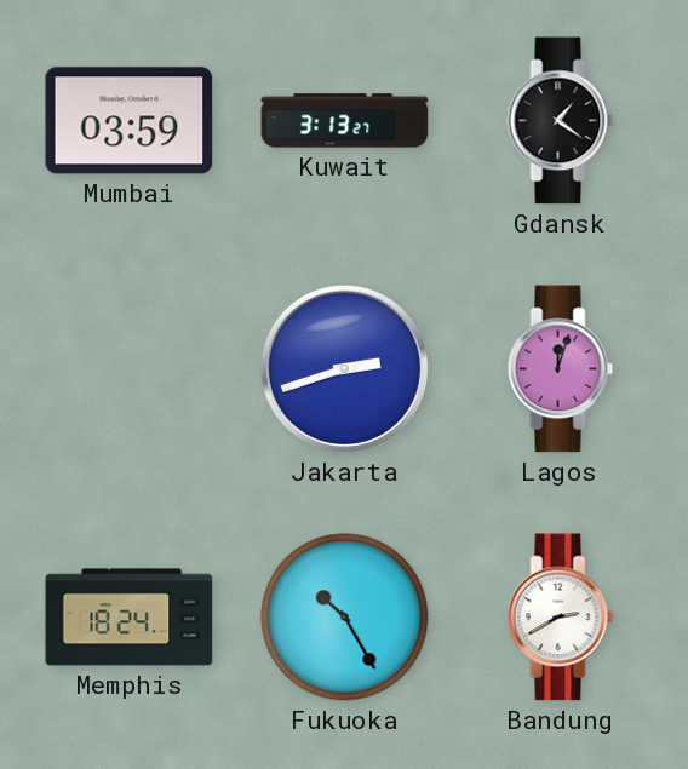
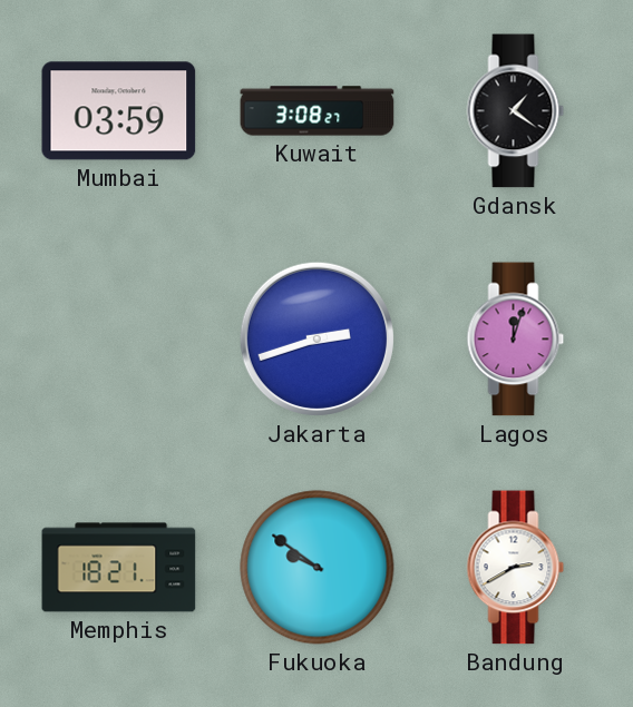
Kuwait: 3:13 -> 3:08
Memphis: 18:24 -> 18:21
Fukuoka: 10:25 -> 9:51
